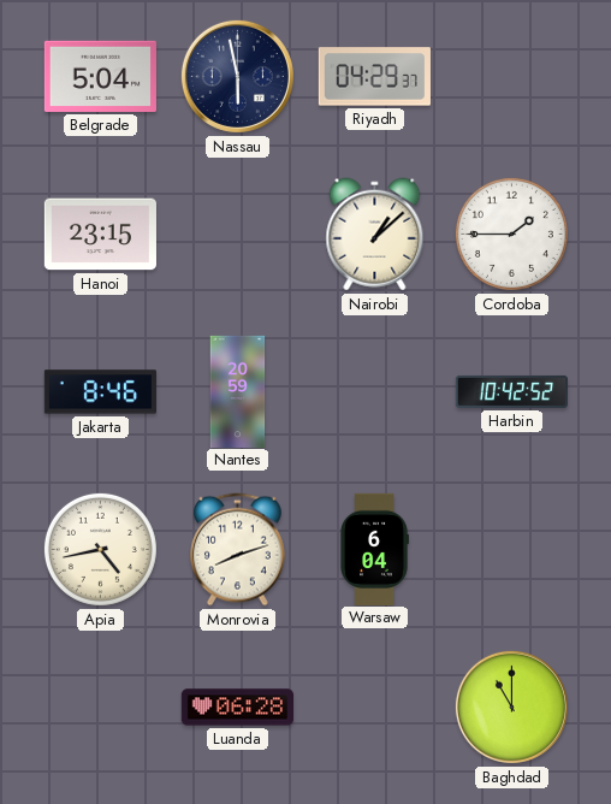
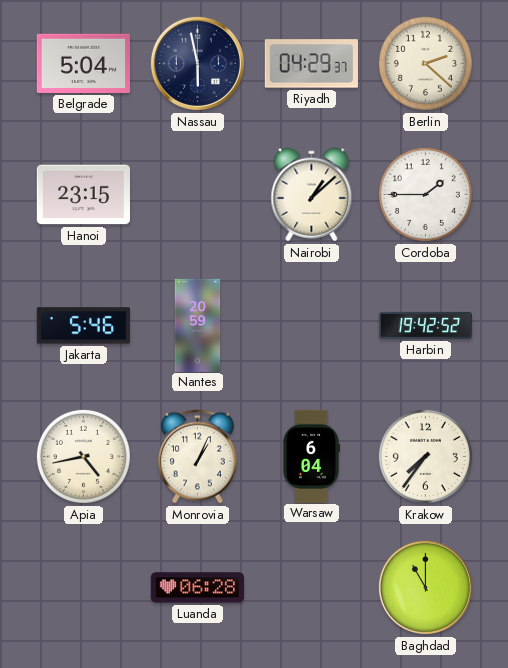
Berlin: none -> 2:22
Jakarta: 8:46 -> 5:46
Harbin: 10:42 -> 19:42
Monrovia: 8:12 -> 1:04
Krakow: none -> 7:36
